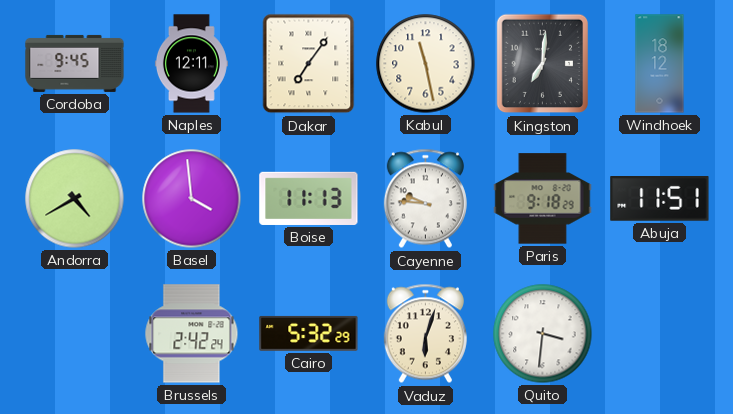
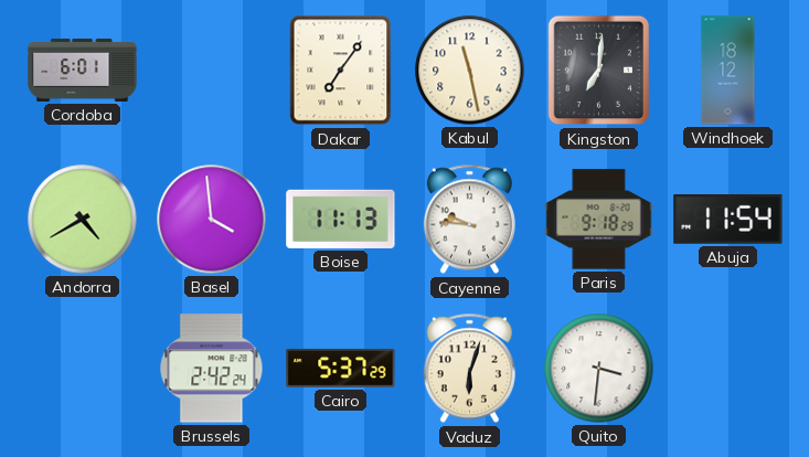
Cordoba: 9:45 -> 6:01
Naples: 12:11 -> none
Abuja: 11:51 -> 11:54
Cairo: 5:32 -> 5:37
